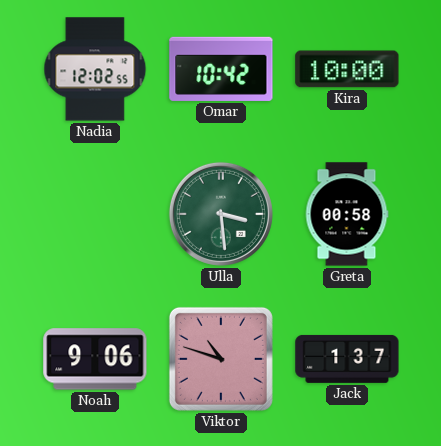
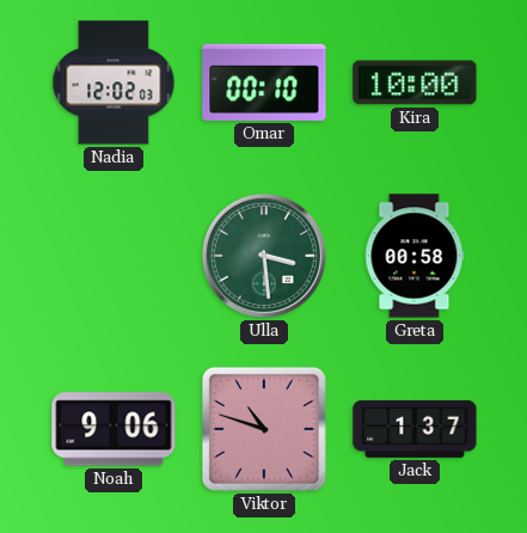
Nadia: 12:02:55 -> 12:02:03
Omar: 10:42 -> 00:10
